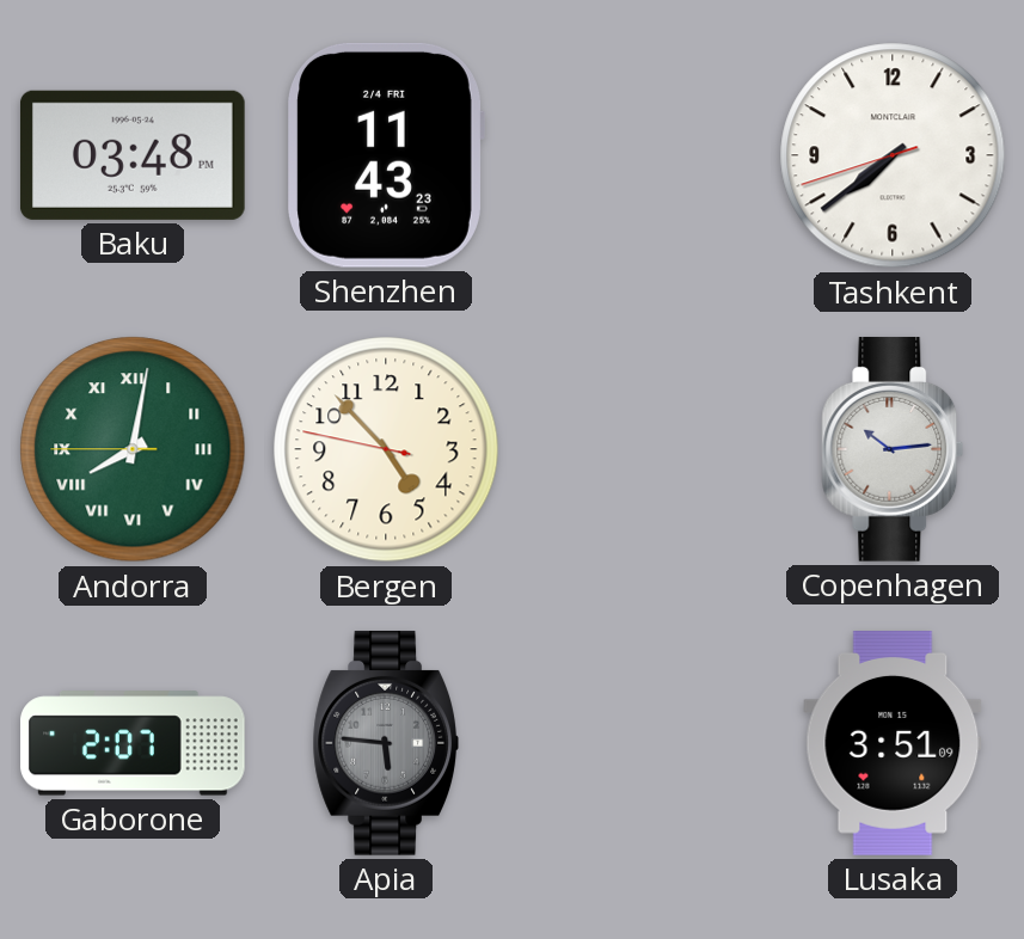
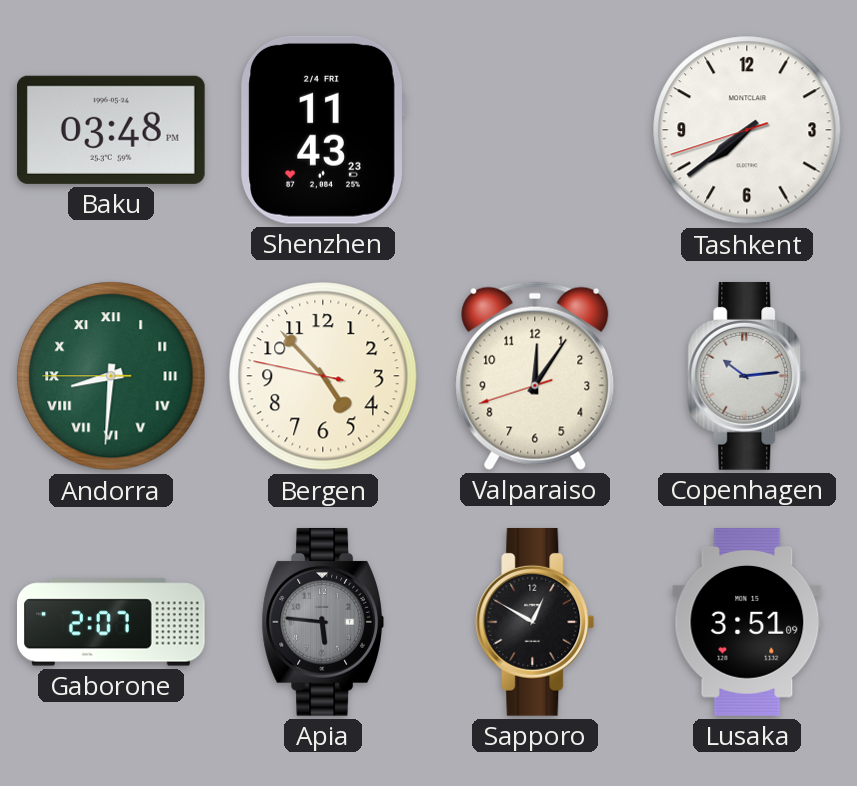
Andorra: 8:01 -> 8:30
Valparaiso: none -> 12:05
Sapporo: none -> 12:50
